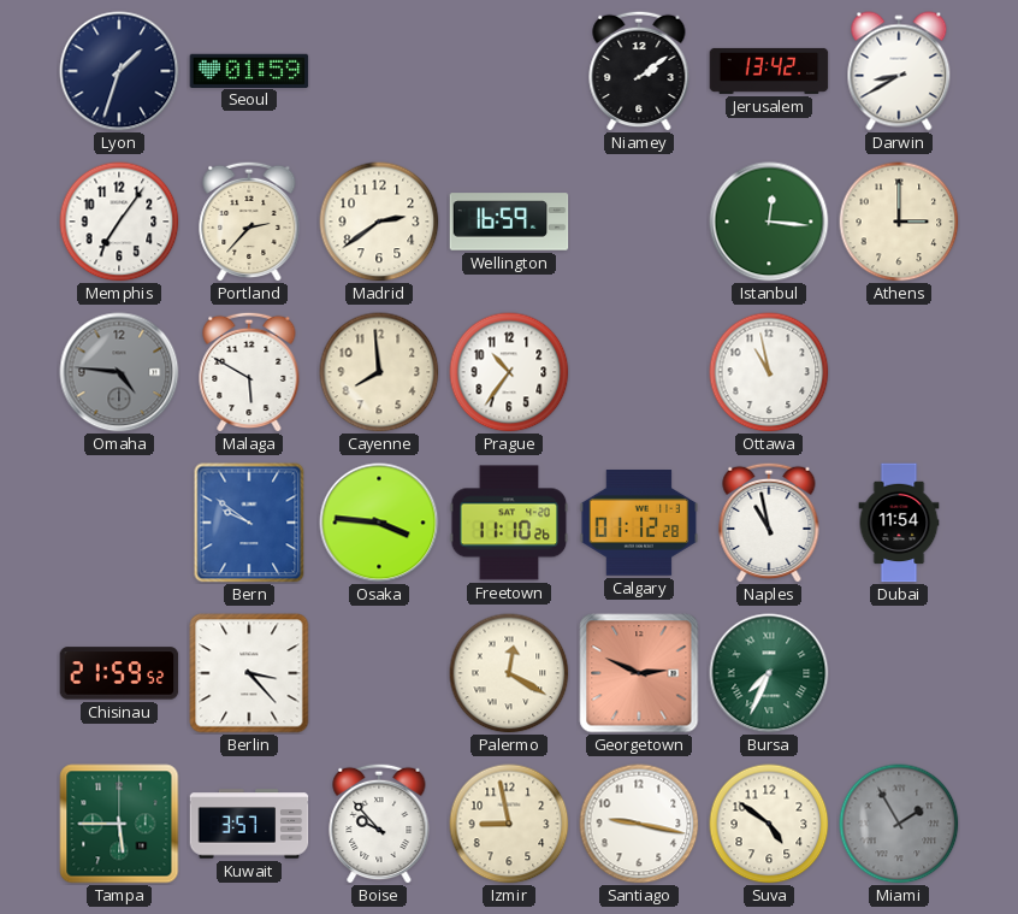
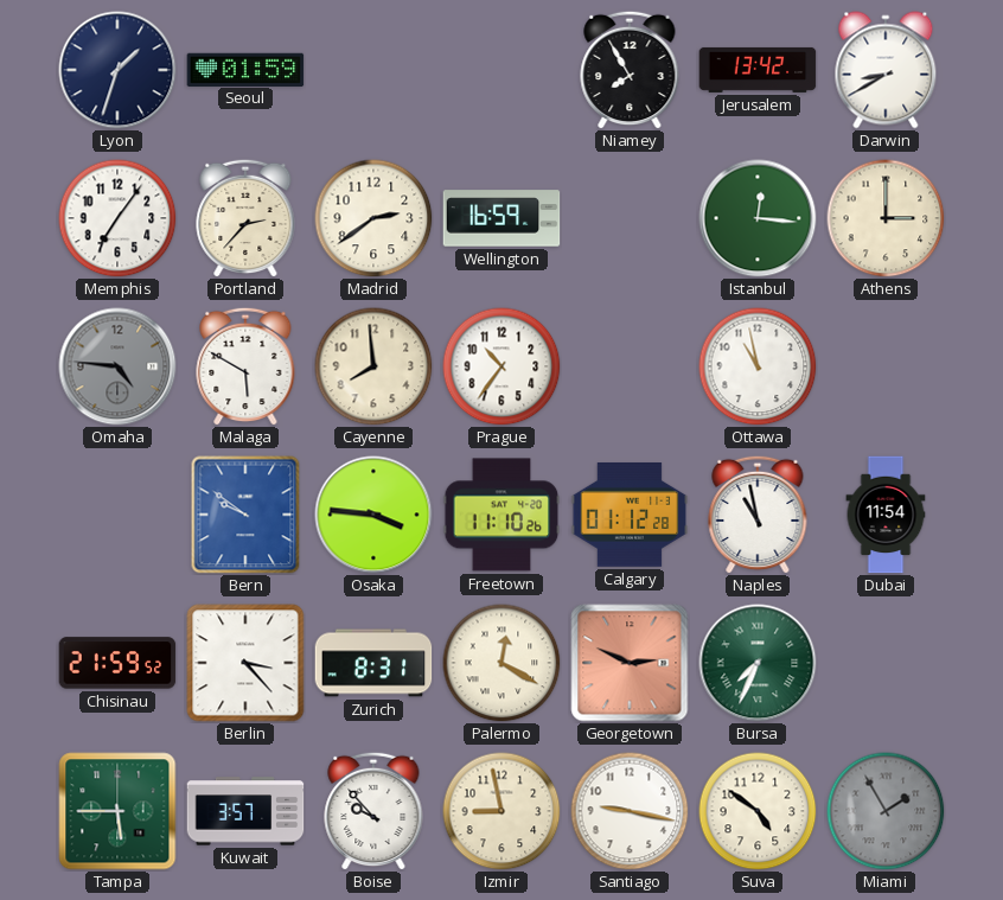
Niamey: 2:09 -> 7:55
Zurich: none -> 8:31
